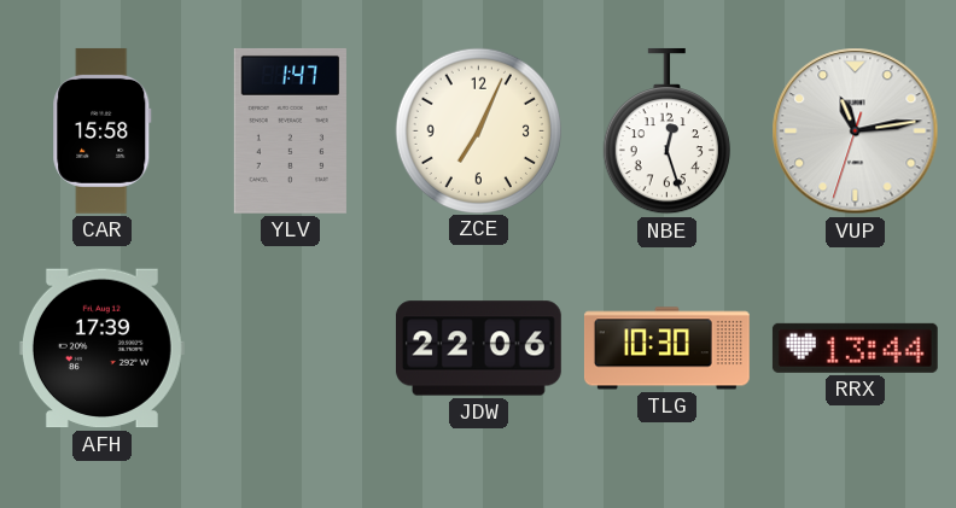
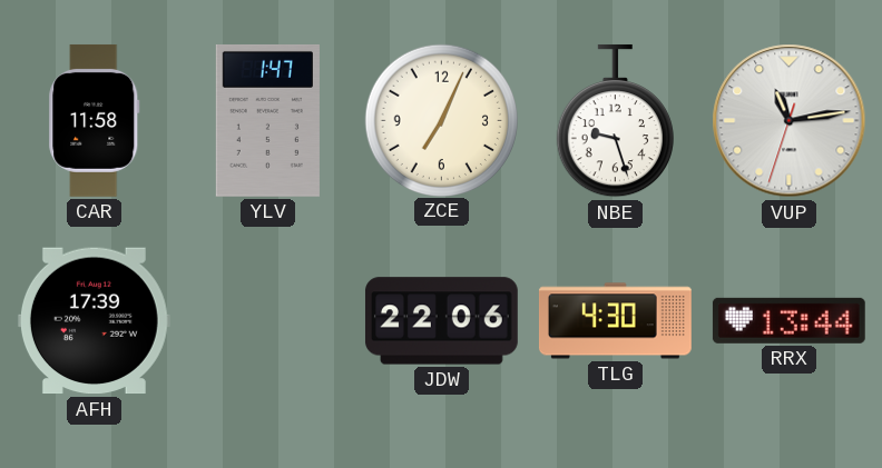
CAR: 15:58 -> 11:58
NBE: 12:27 -> 9:27
TLG: 10:30 -> 4:30
